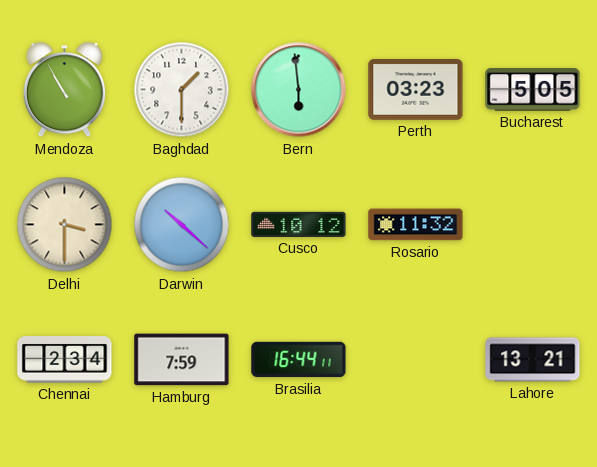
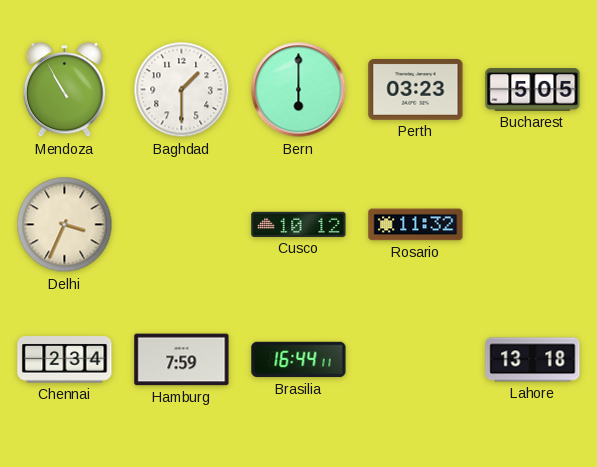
Bern: 5:59 -> 6:00
Delhi: 3:30 -> 3:34
Darwin: 10:22 -> none
Lahore: 13:21 -> 13:18
